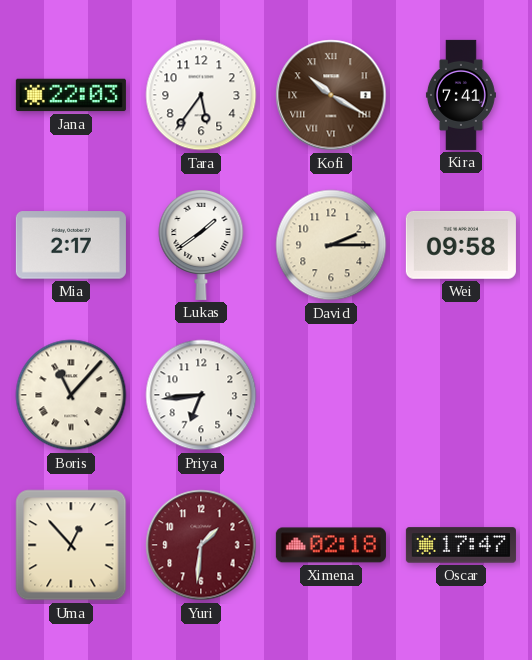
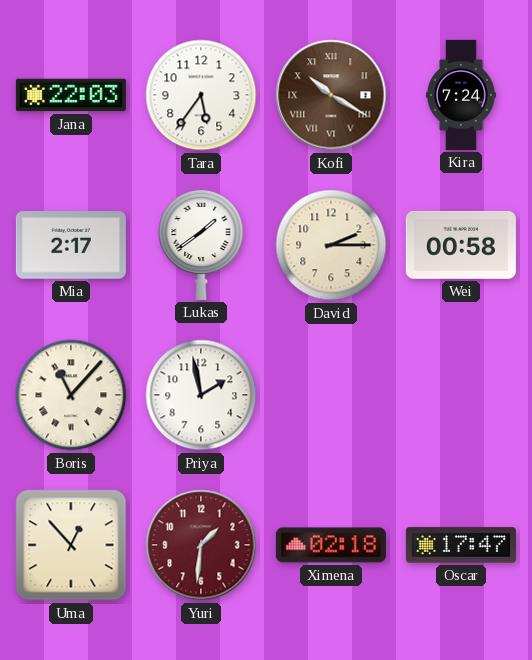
Kira: 7:41 -> 7:24
Wei: 09:58 -> 00:58
Priya: 6:44 -> 1:58
